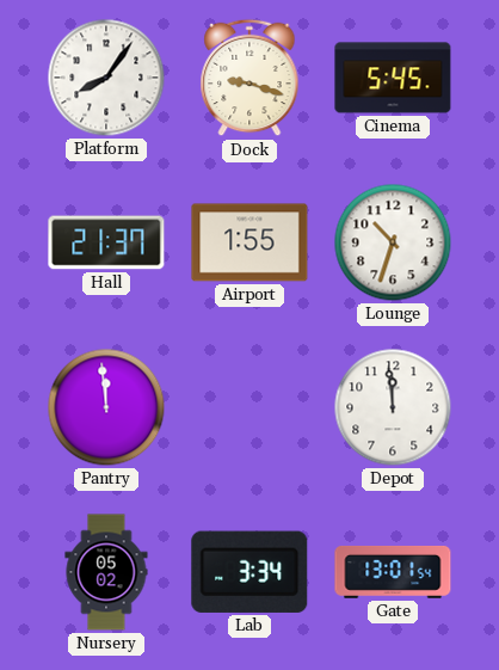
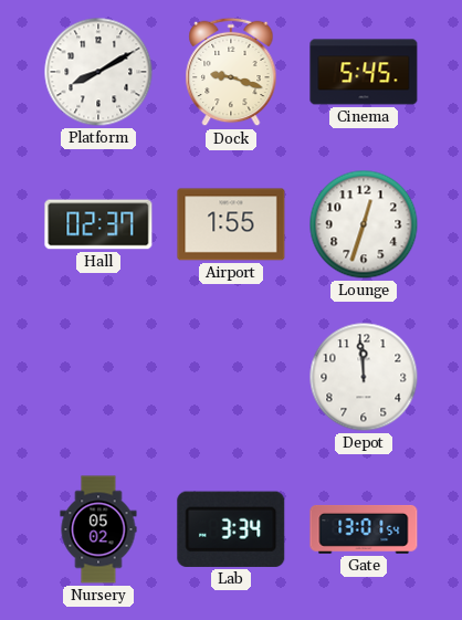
Platform: 8:06 -> 8:10
Hall: 21:37 -> 02:37
Lounge: 10:33 -> 12:33
Pantry: 11:59 -> none
